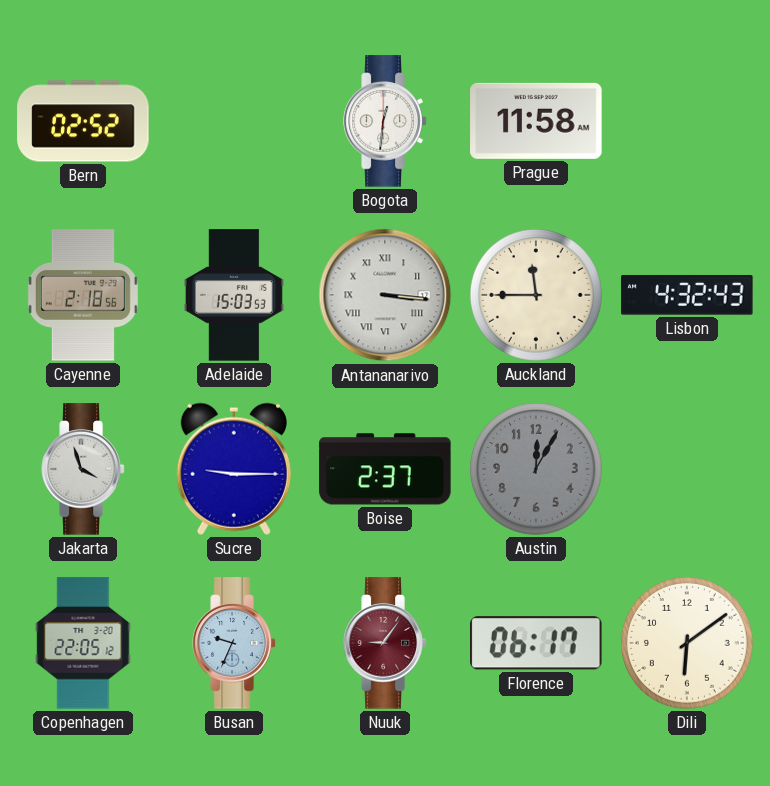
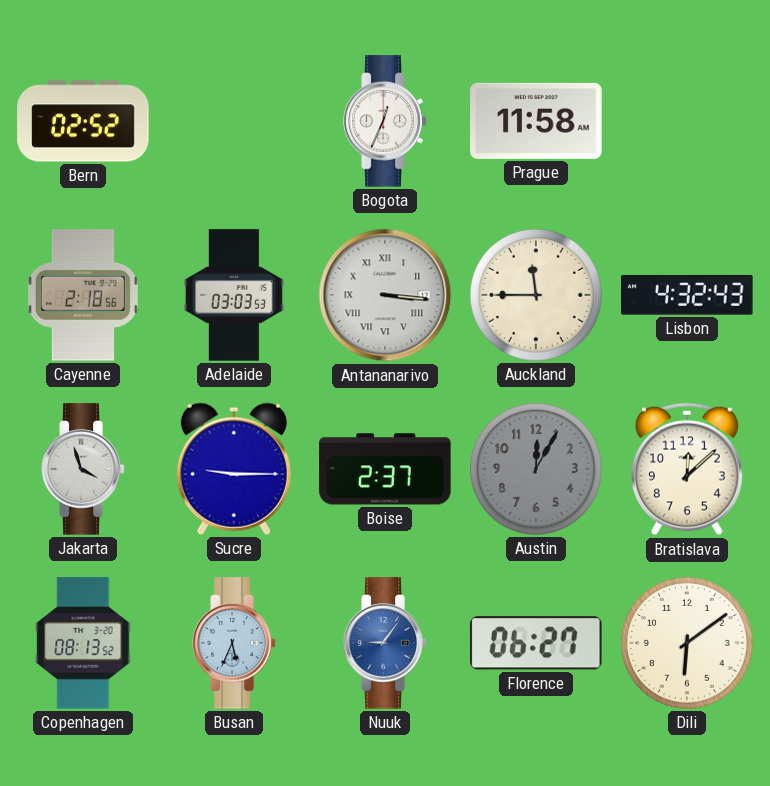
Bogota: 12:31 -> 12:34
Adelaide: 15:03 -> 03:03
Bratislava: none -> 12:08
Copenhagen: 22:05 -> 08:13
Busan: 9:34 -> 5:34
Nuuk dial: burgundy -> blue
Florence: 06:17 -> 06:27
